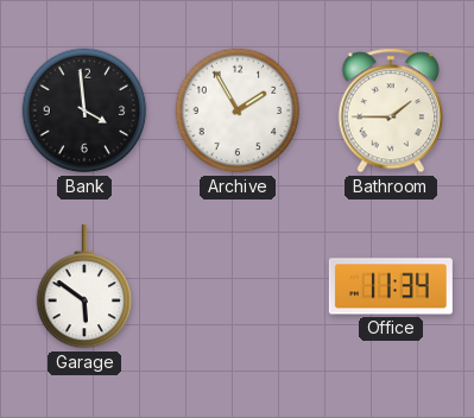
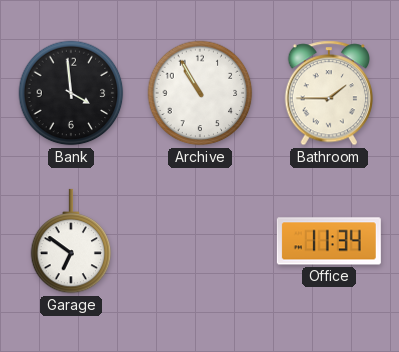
Archive: 1:55 -> 10:55
Garage: 5:51 -> 6:51
